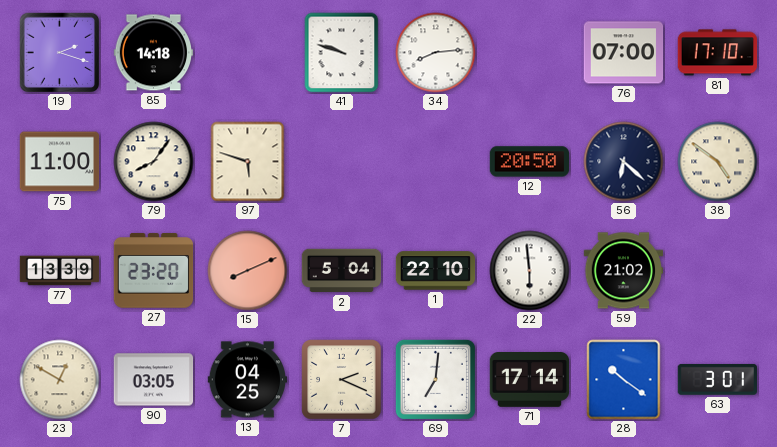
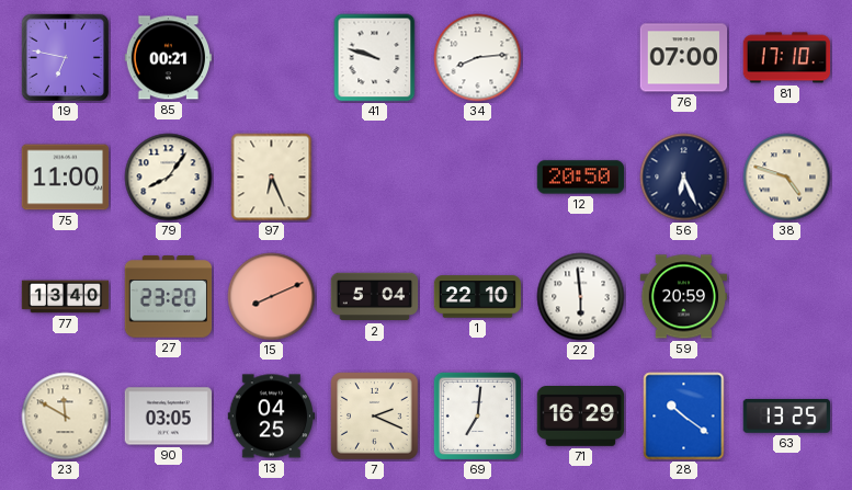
19: 2:18 -> 6:47
85: 14:18 -> 00:21
97: 5:48 -> 6:26
56: 6:22 -> 6:26
38: 4:51 -> 4:48
77: 13:39 -> 13:40
59: 21:02 -> 20:59
23: 12:50 -> 11:50
71: 17:14 -> 16:29
63: 3:01 -> 13:25
